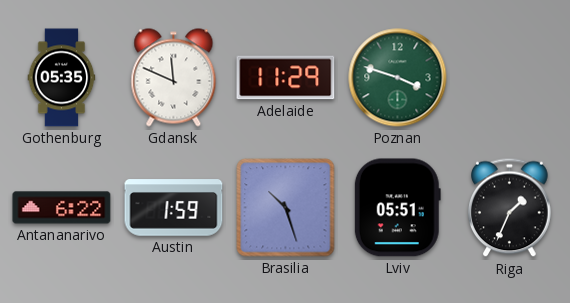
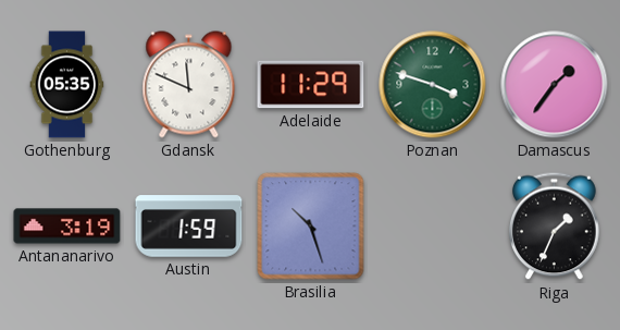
Damascus: none -> 1:36
Antananarivo: 6:22 -> 3:19
Lviv: 05:51 -> none
